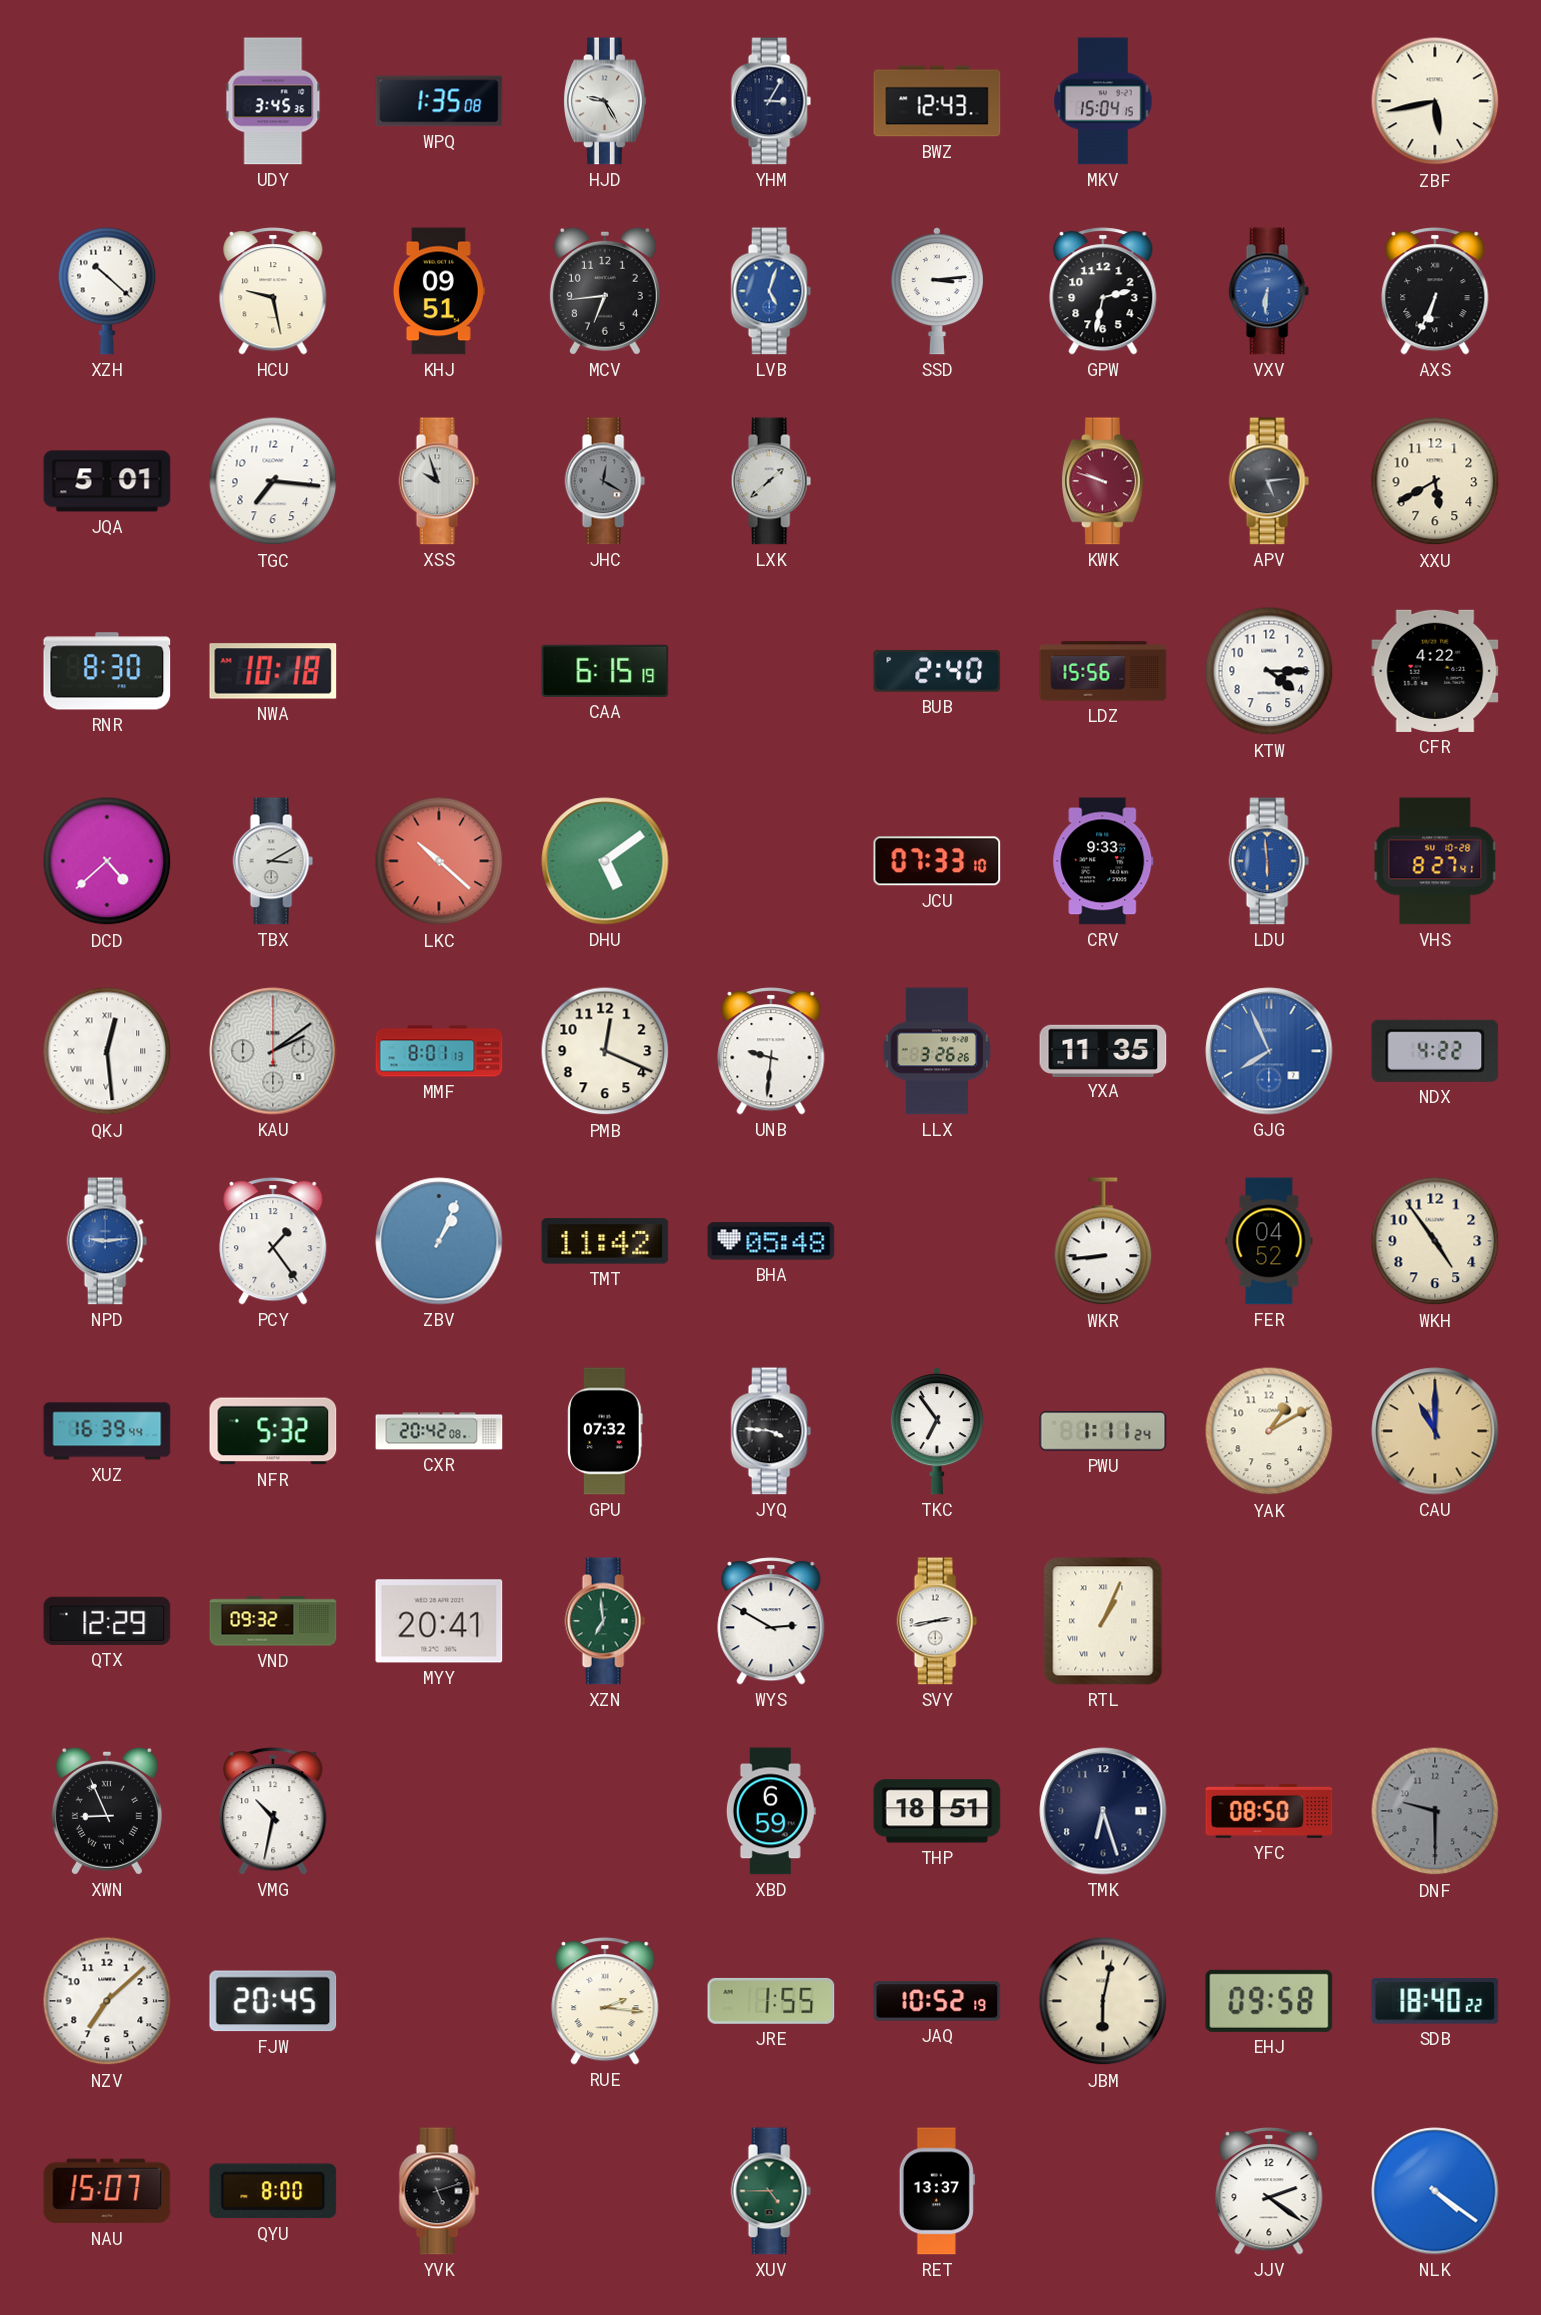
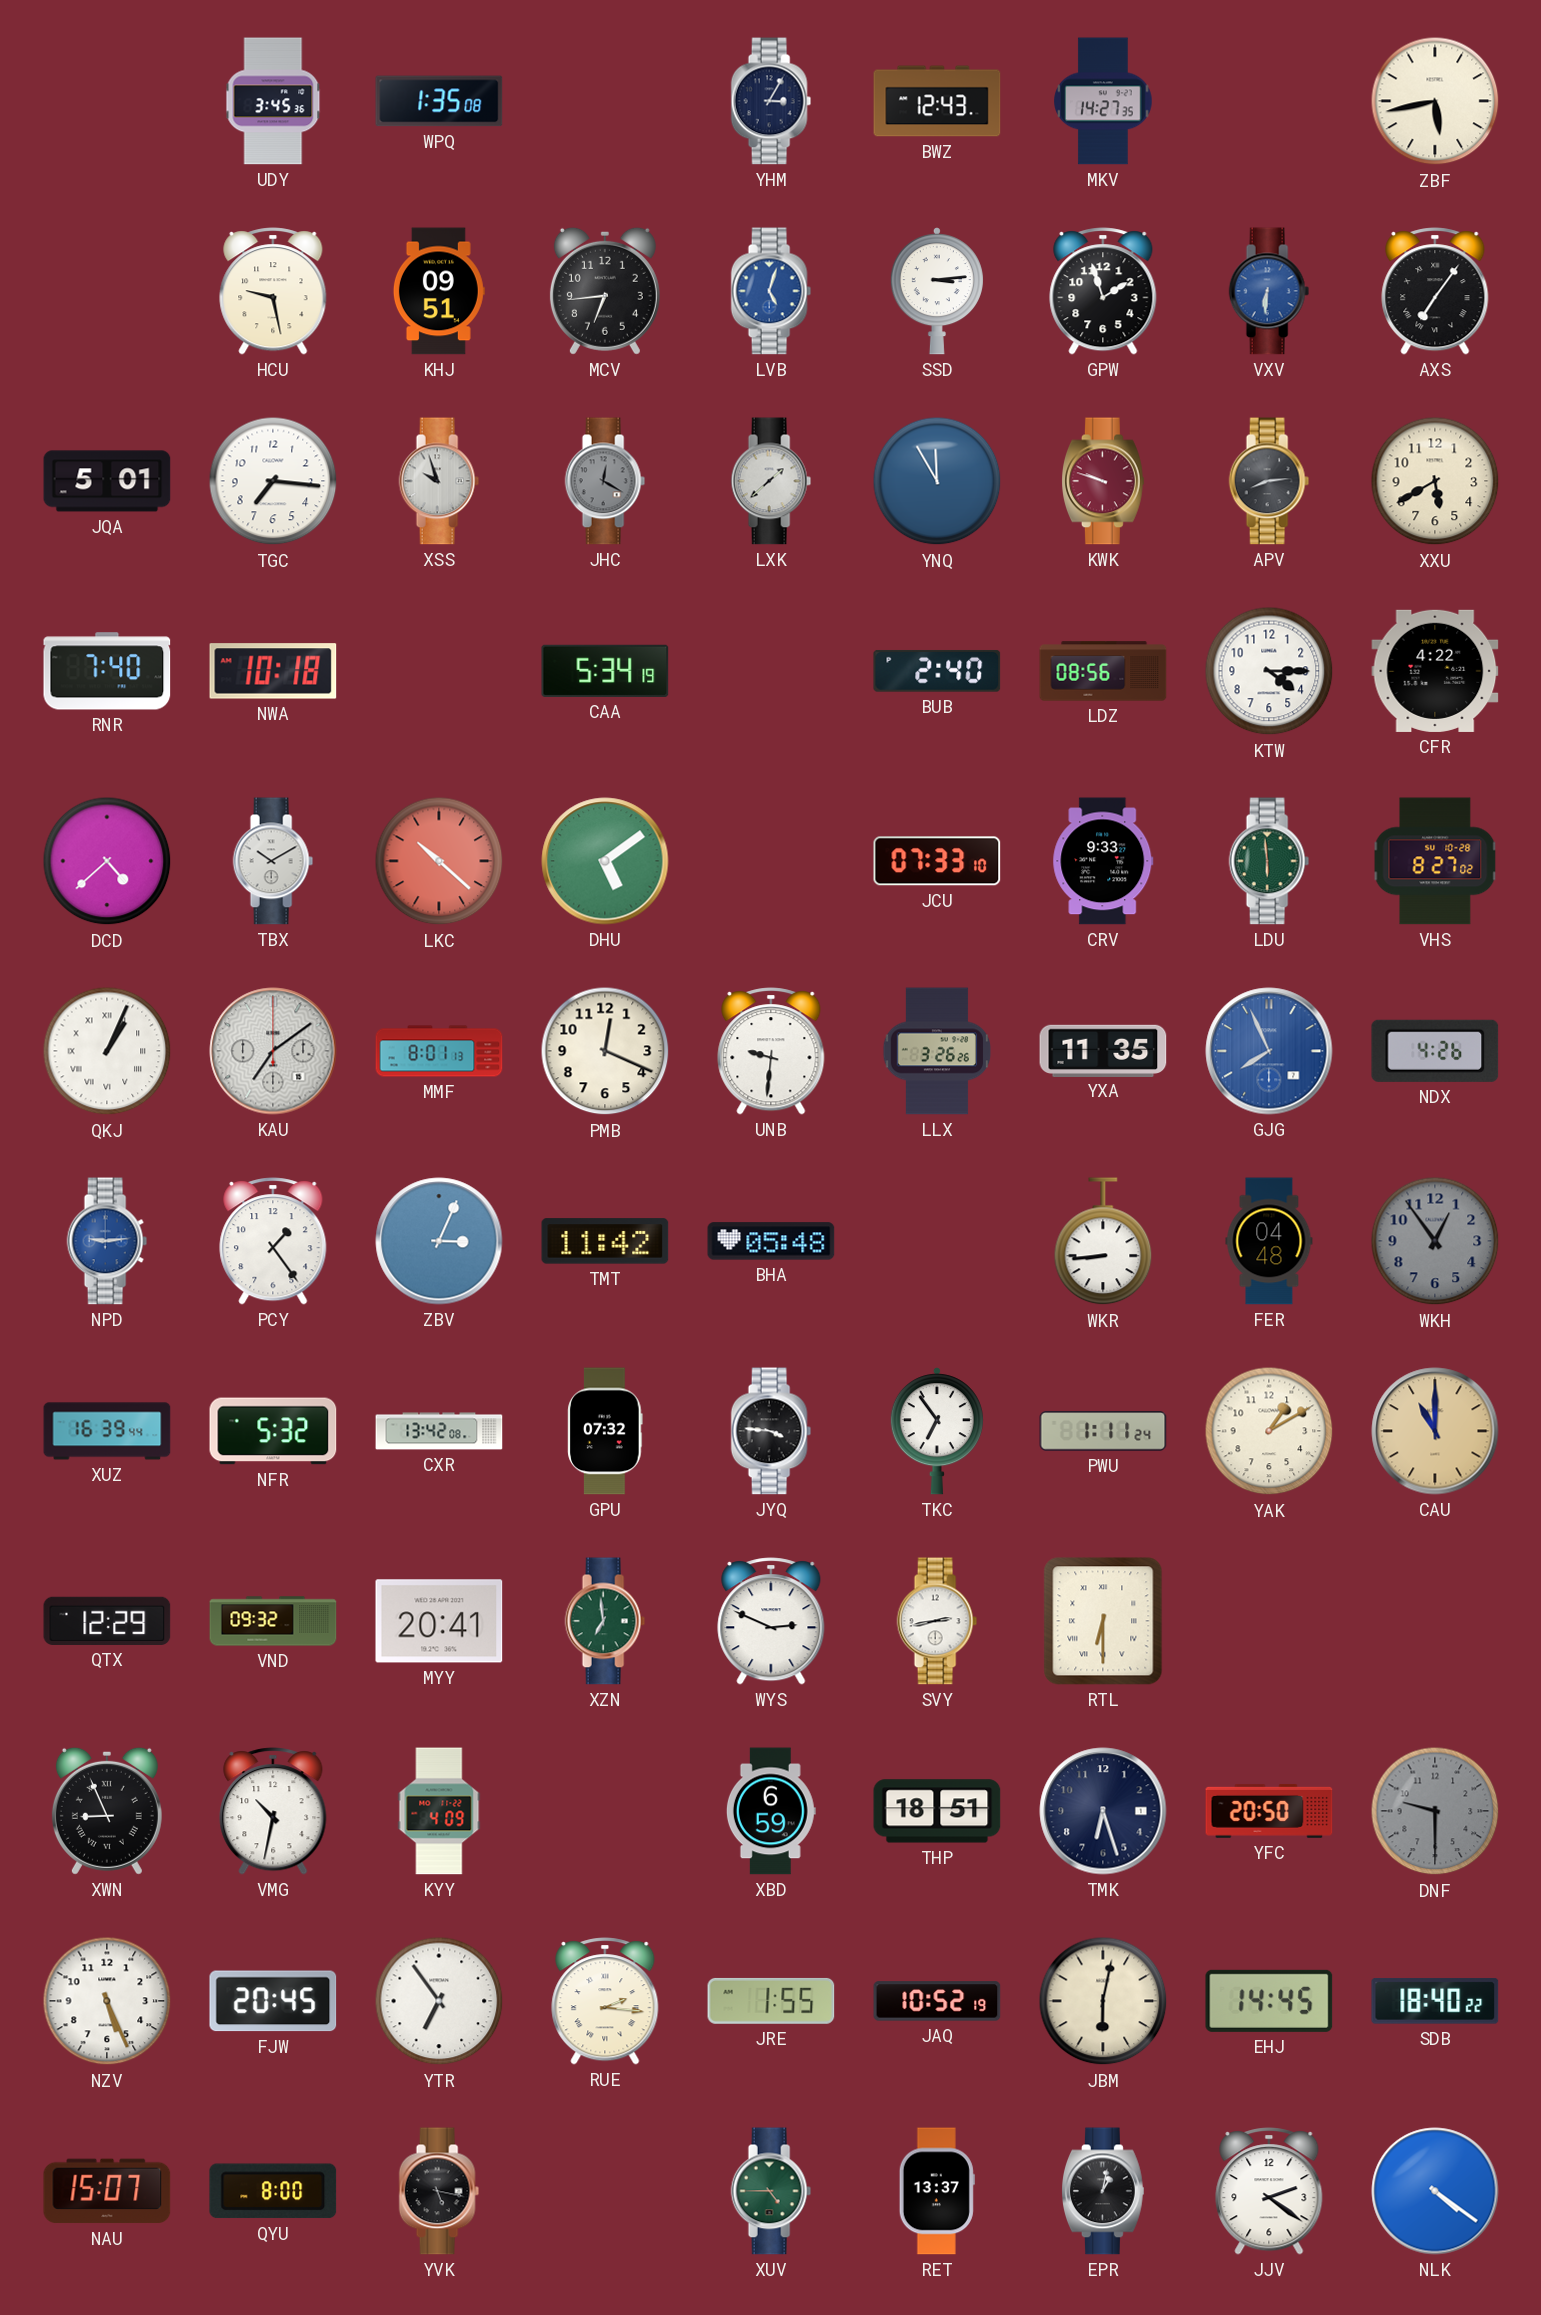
HJD: 9:25 -> none
MKV: 15:04 -> 14:27
XZH: 10:22 -> none
GPW: 2:32 -> 1:57
AXS: 6:34 -> 7:06
YNQ: none -> 11:55
APV: 5:14 -> 8:14
RNR: 8:30 -> 7:40
CAA: 6:15 -> 5:34
LDZ: 15:56 -> 08:56
TBX: 3:10 -> 10:10
LDU dial: blue -> green
VHS: 8:27:41 -> 8:27:02
QKJ: 12:29 -> 1:04
KAU: 2:09 -> 7:09
NDX: 4:22 -> 4:26
ZBV: 1:04 -> 3:04
FER: 04:52 -> 04:48
WKH: 4:54 -> 12:54
WKH dial: cream -> grey
CXR: 20:42 -> 13:42
WYS: 2:50 -> 2:49
RTL: 1:04 -> 6:30
KYY: none -> 4:09
YFC: 08:50 -> 20:50
NZV: 7:08 -> 5:26
YTR: none -> 6:54
EHJ: 09:58 -> 14:45
YVK: 5:12 -> 5:17
EPR: none -> 1:02
